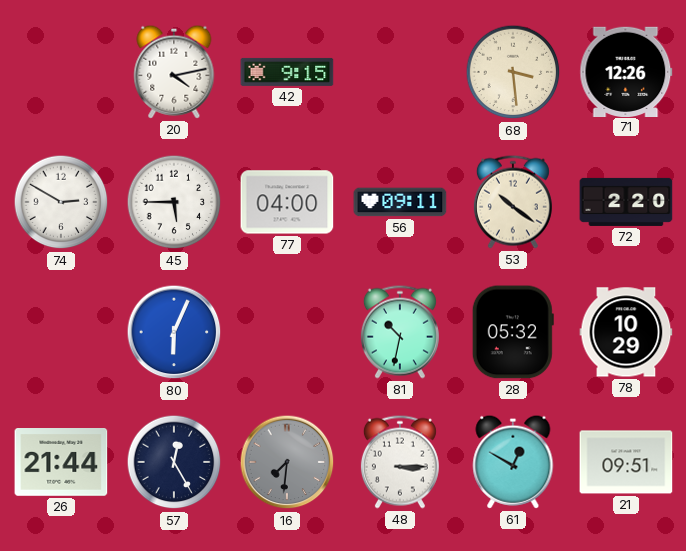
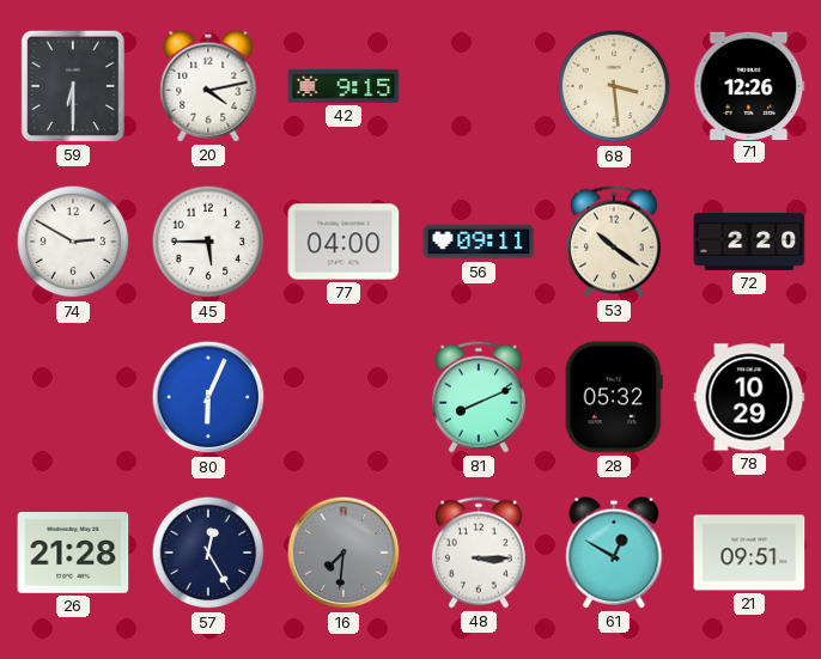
59: none -> 6:30
81: 10:32 -> 8:11
26: 21:44 -> 21:28
